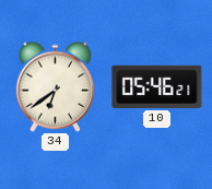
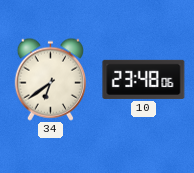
10: 05:46 -> 23:48
